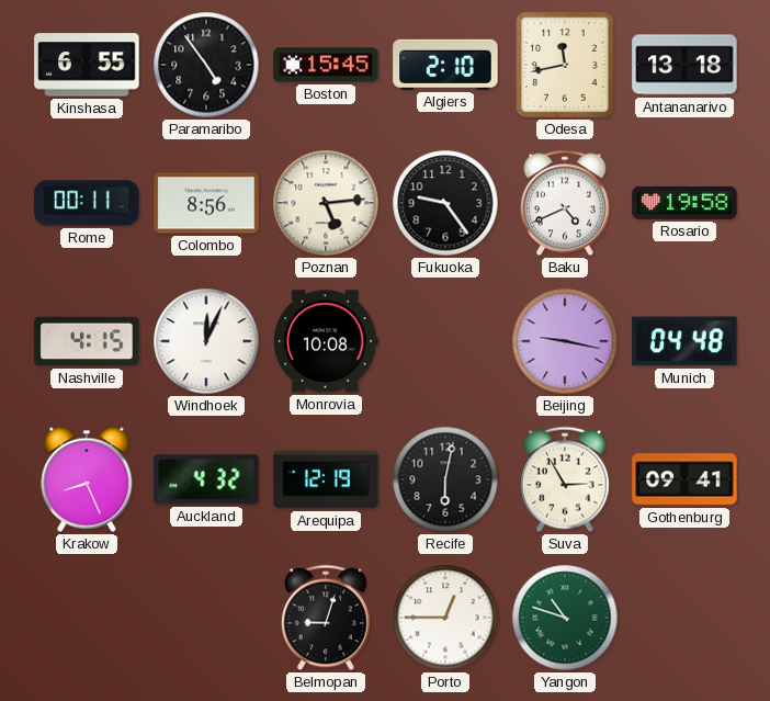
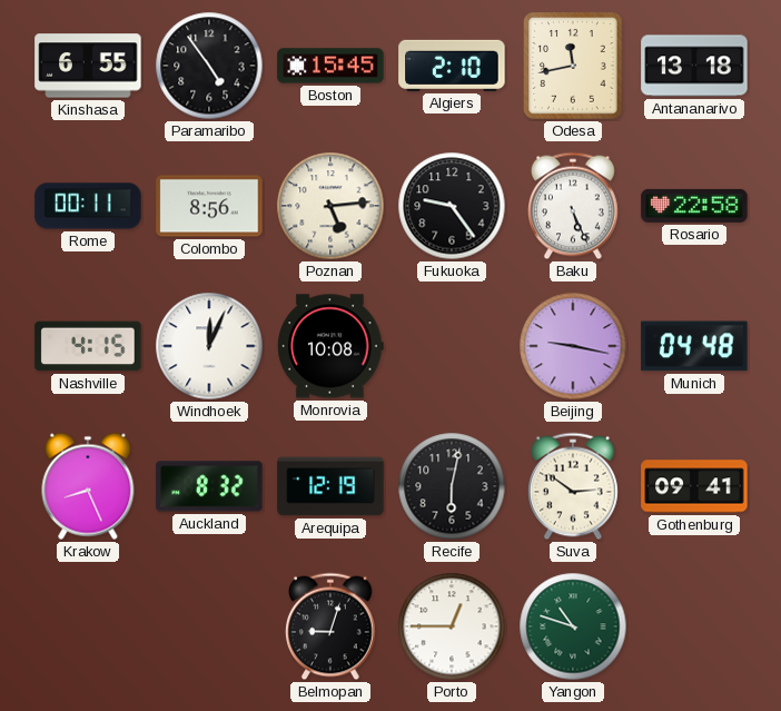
Baku: 4:41 -> 5:26
Rosario: 19:58 -> 22:58
Auckland: 4:32 -> 8:32
Suva: 2:55 -> 2:51
